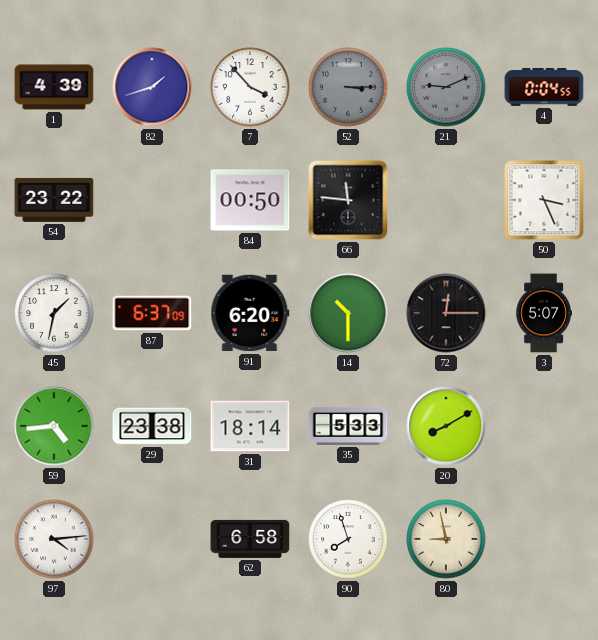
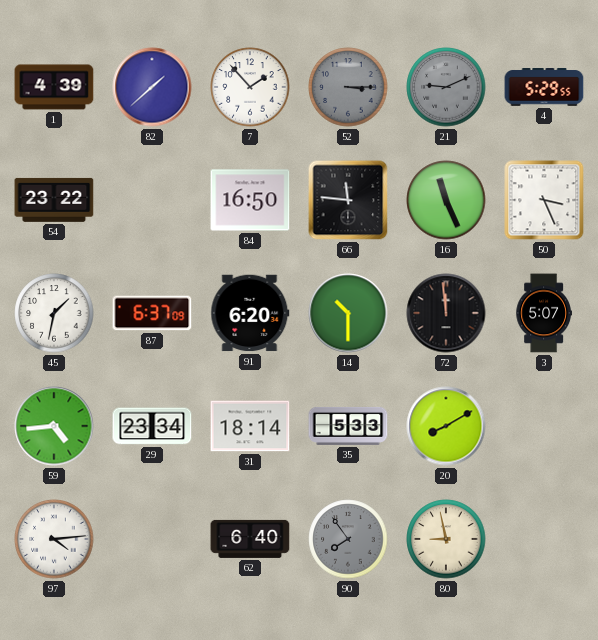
82: 1:42 -> 1:38
7: 3:53 -> 1:53
4: 0:04 -> 5:29
84: 00:50 -> 16:50
16: none -> 11:26
72: 12:15 -> 11:59
29: 23:38 -> 23:34
62: 6:58 -> 6:40
90: 7:57 -> 7:54
90 dial: white -> grey
